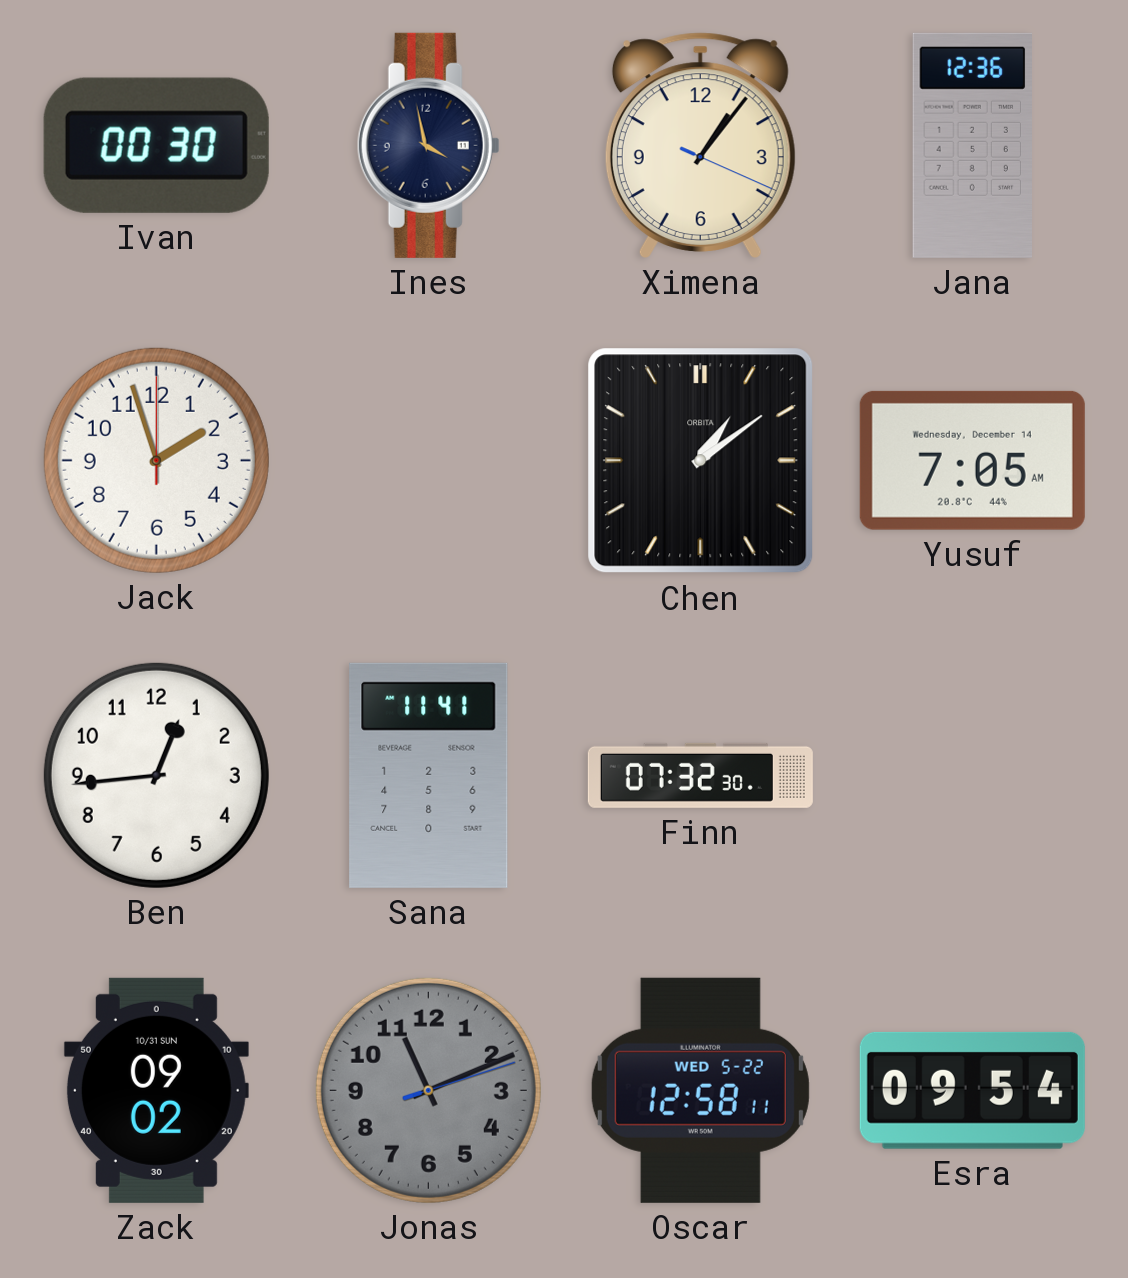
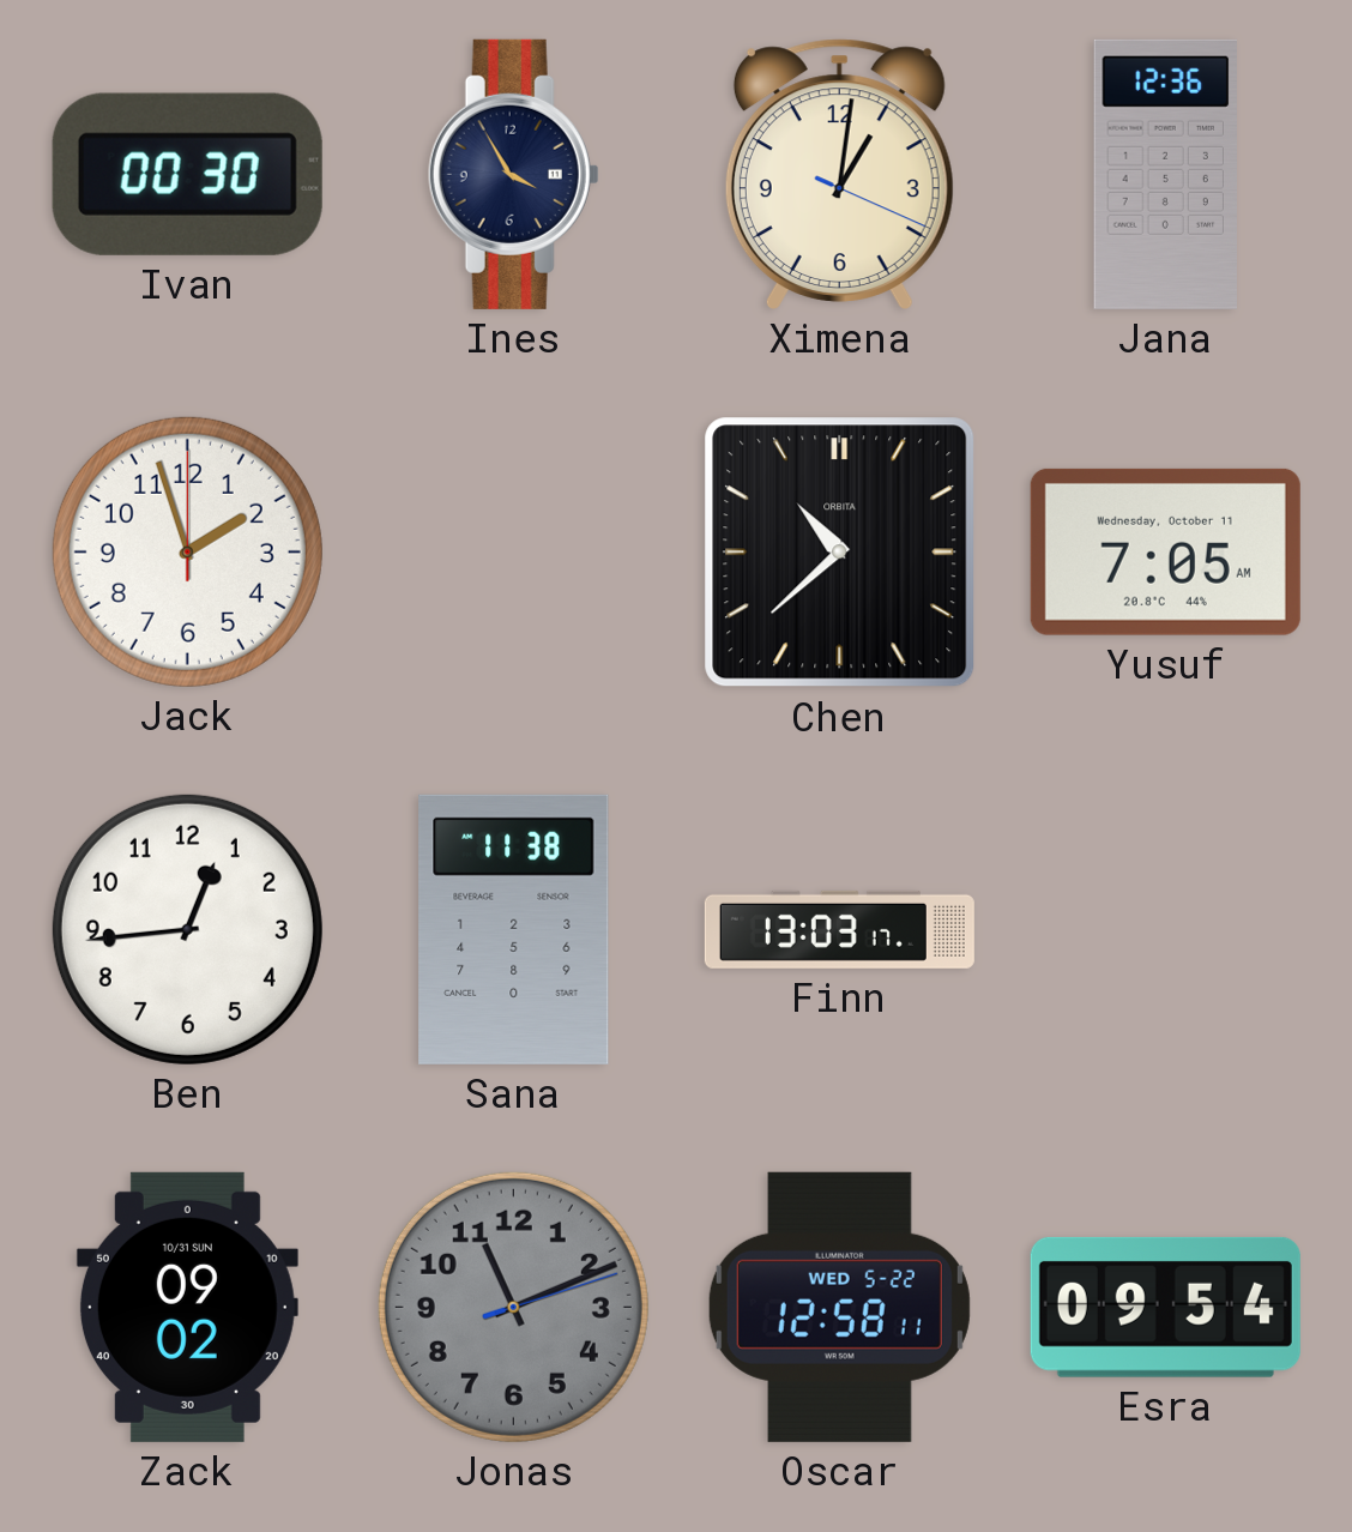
Ines: 3:58 -> 3:55
Ximena: 1:06 -> 1:01
Chen: 1:09 -> 10:38
Yusuf date: Wednesday, December 14 -> Wednesday, October 11
Sana: 11:41 -> 11:38
Finn: 07:32 -> 13:03
